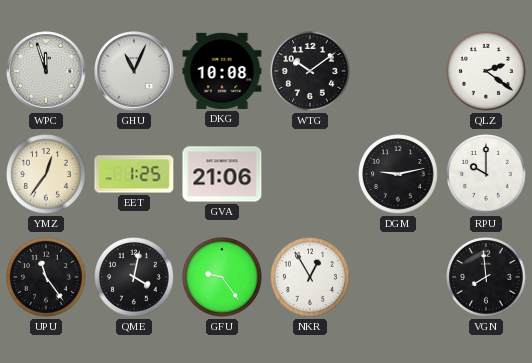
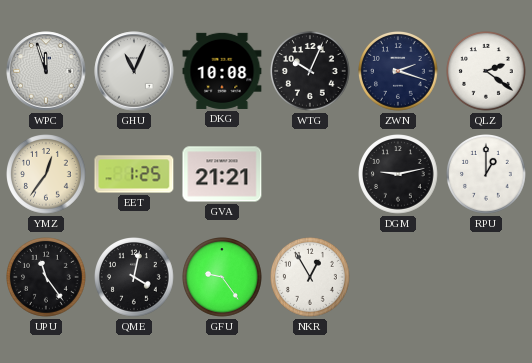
WTG: 10:09 -> 10:04
ZWN: none -> 2:18
GVA: 21:06 -> 21:21
RPU: 10:00 -> 1:00
VGN: 7:59 -> none
